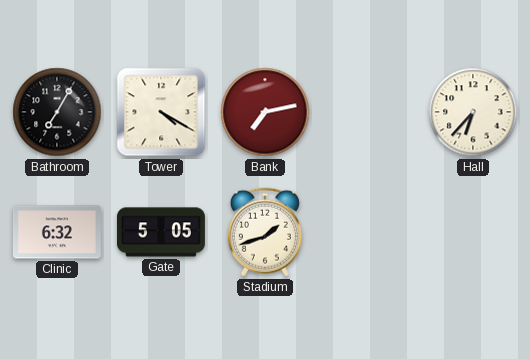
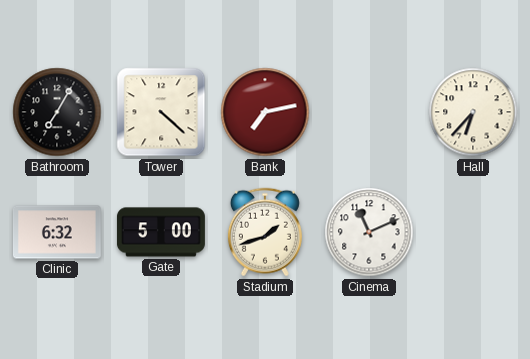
Tower: 4:20 -> 4:22
Gate: 5:05 -> 5:00
Cinema: none -> 11:11
